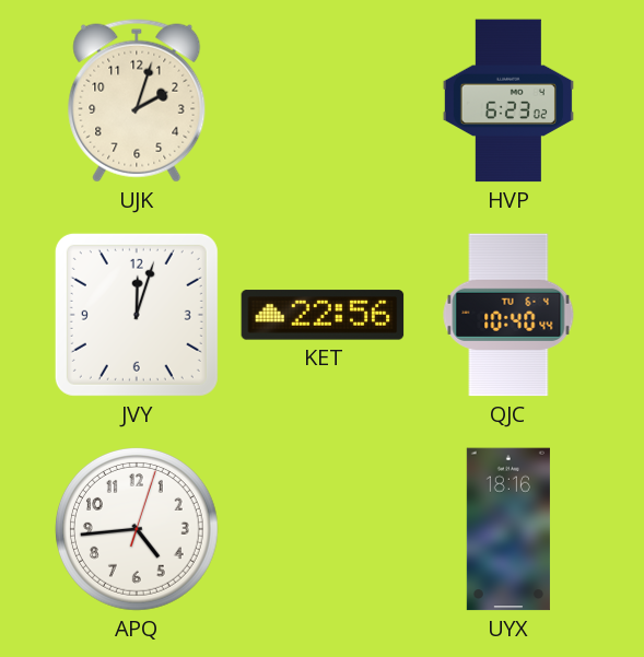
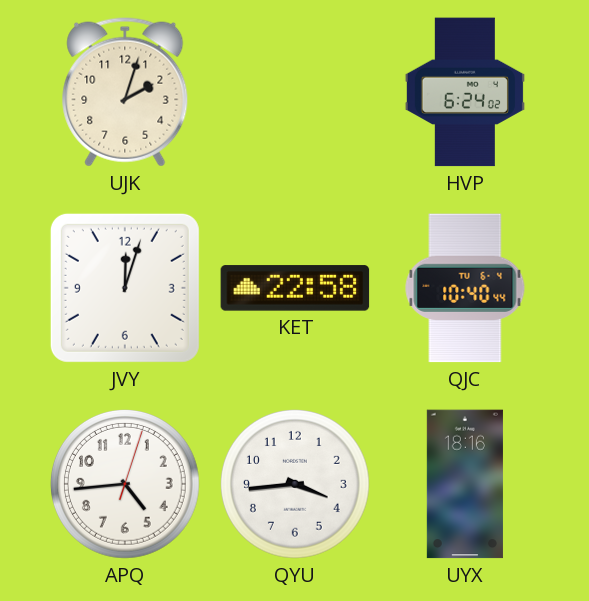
HVP: 6:23 -> 6:24
KET: 22:56 -> 22:58
QYU: none -> 3:44
